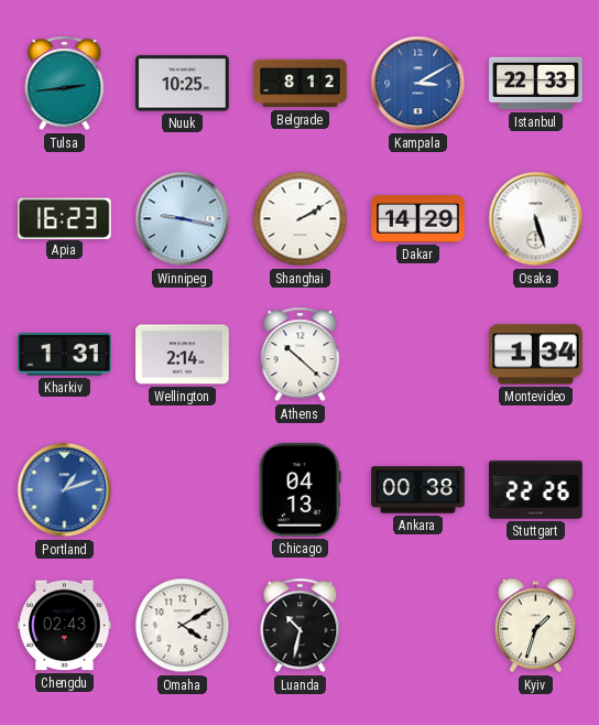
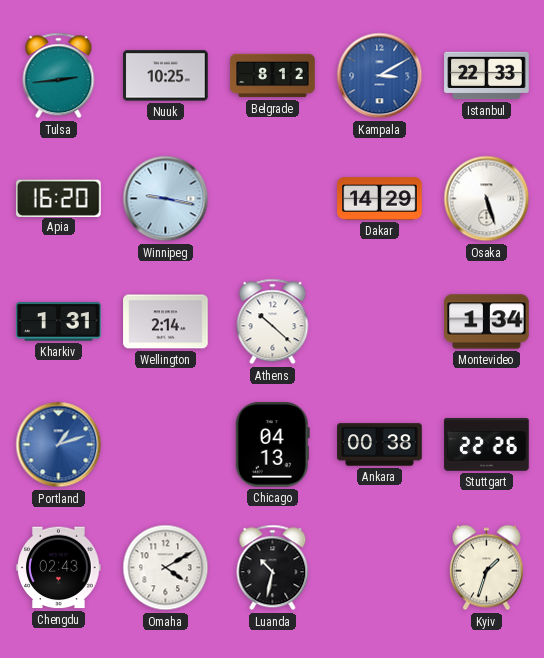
Apia: 16:23 -> 16:20
Shanghai: 2:10 -> none
